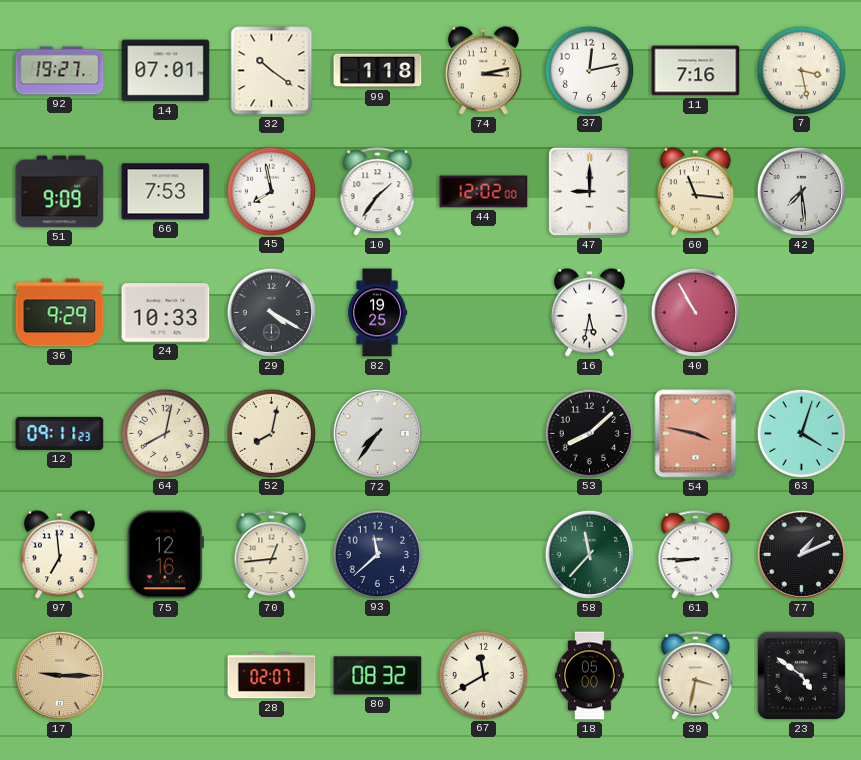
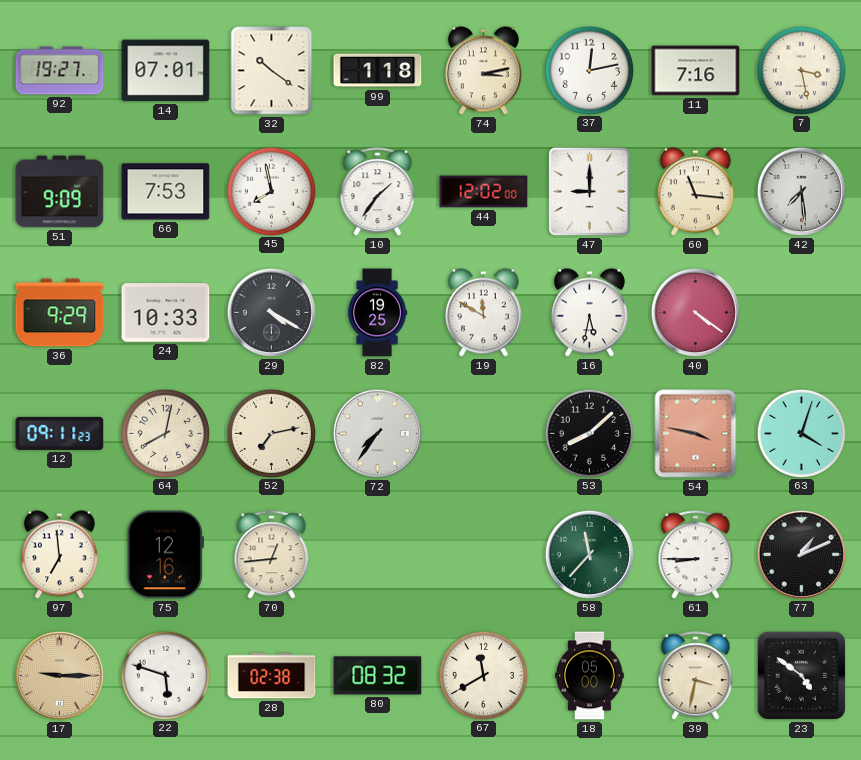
19: none -> 11:50
40: 10:55 -> 4:21
52: 8:02 -> 7:13
93: 11:38 -> none
22: none -> 5:48
28: 02:07 -> 02:38
